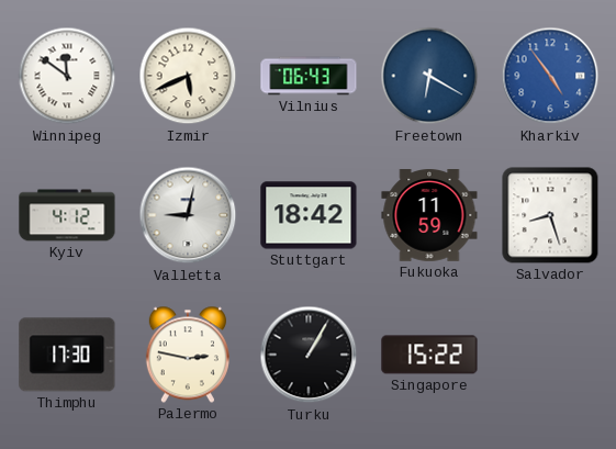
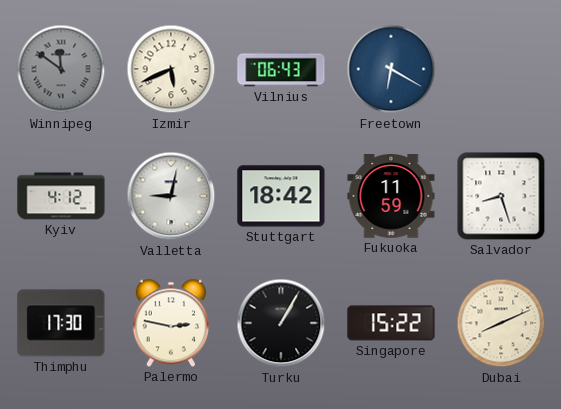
Winnipeg dial: white -> grey
Kharkiv: 4:54 -> none
Dubai: none -> 8:11
